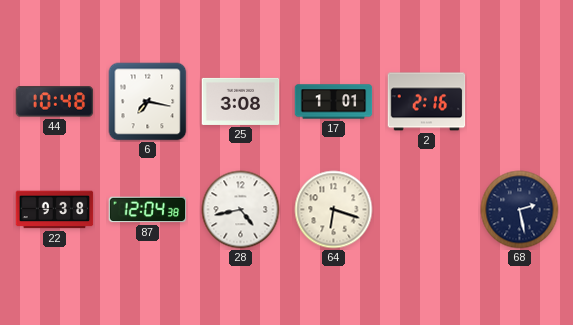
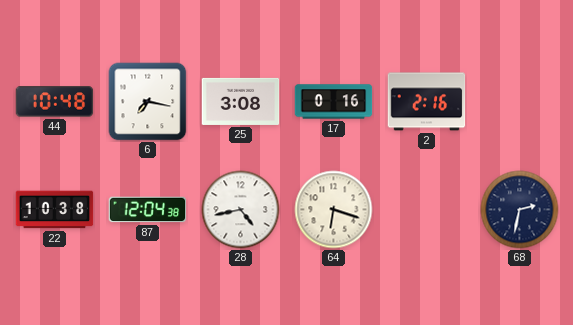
17: 1:01 -> 0:16
22: 9:38 -> 10:38
68: 2:28 -> 2:32
